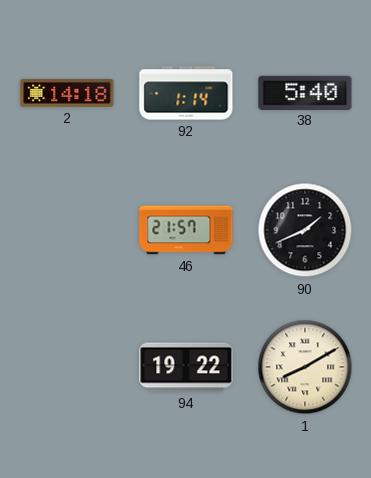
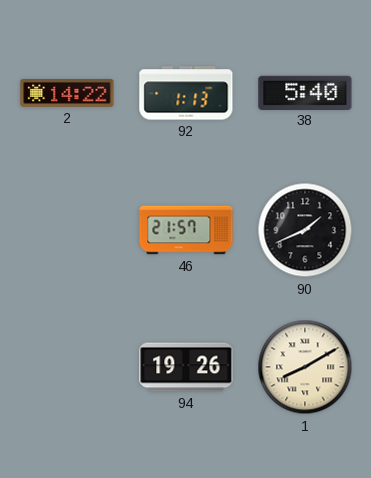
2: 14:18 -> 14:22
92: 1:14 -> 1:13
94: 19:22 -> 19:26
